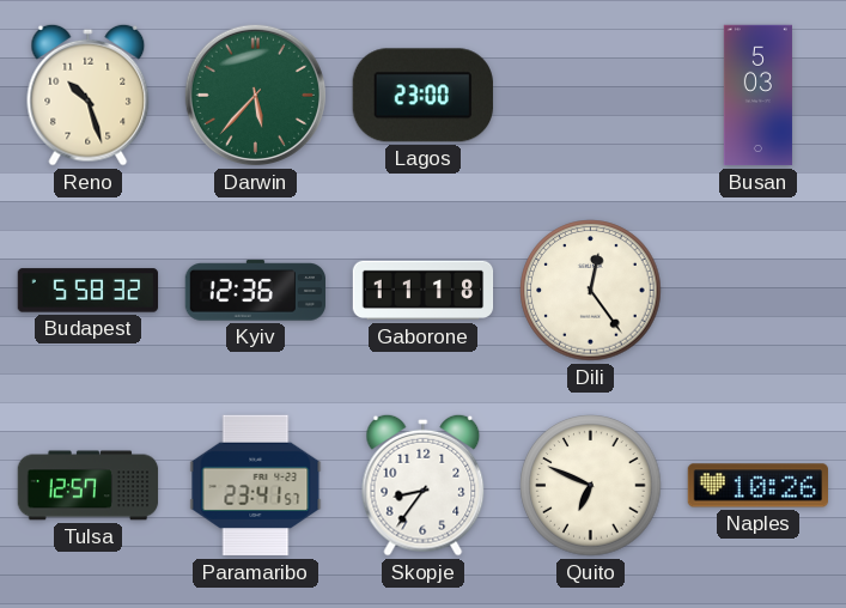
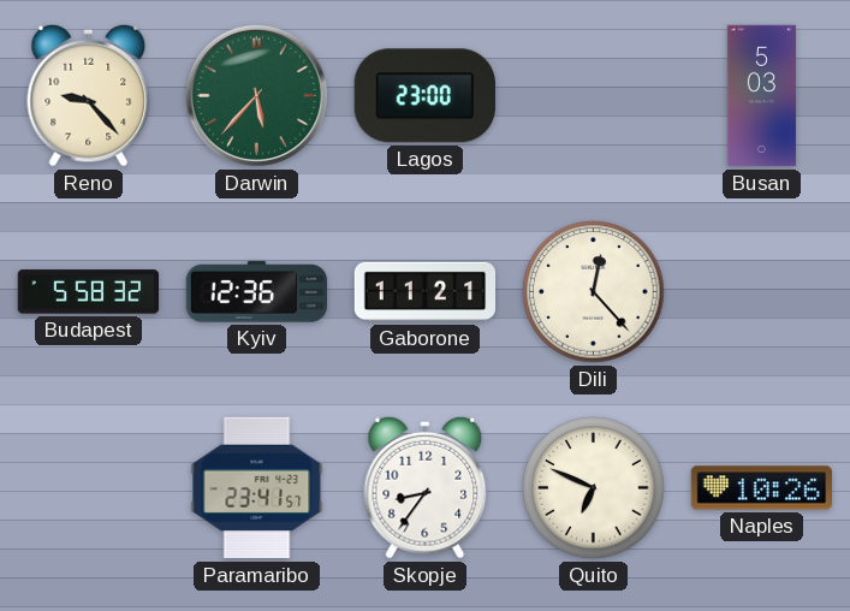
Reno: 10:27 -> 9:23
Gaborone: 11:18 -> 11:21
Dili: 12:24 -> 12:23
Tulsa: 12:57 -> none
